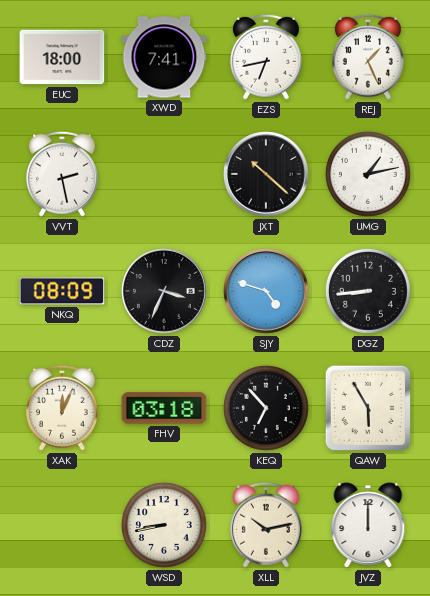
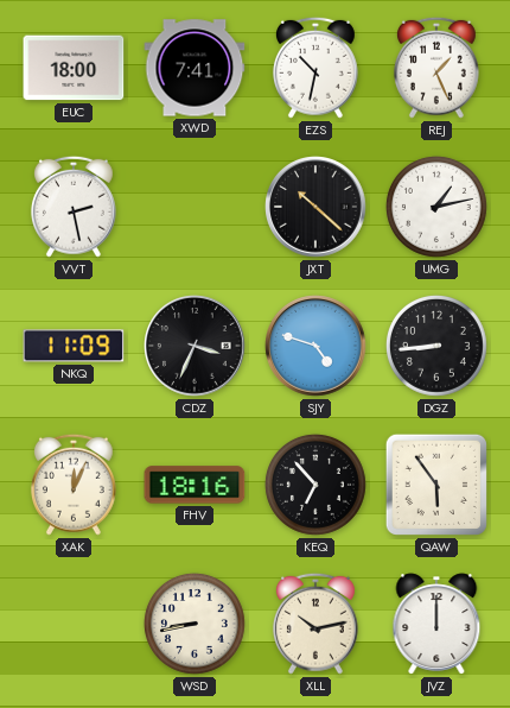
EZS: 6:43 -> 10:32
NKQ: 08:09 -> 11:09
FHV: 03:18 -> 18:16
QAW: 5:55 -> 5:54
